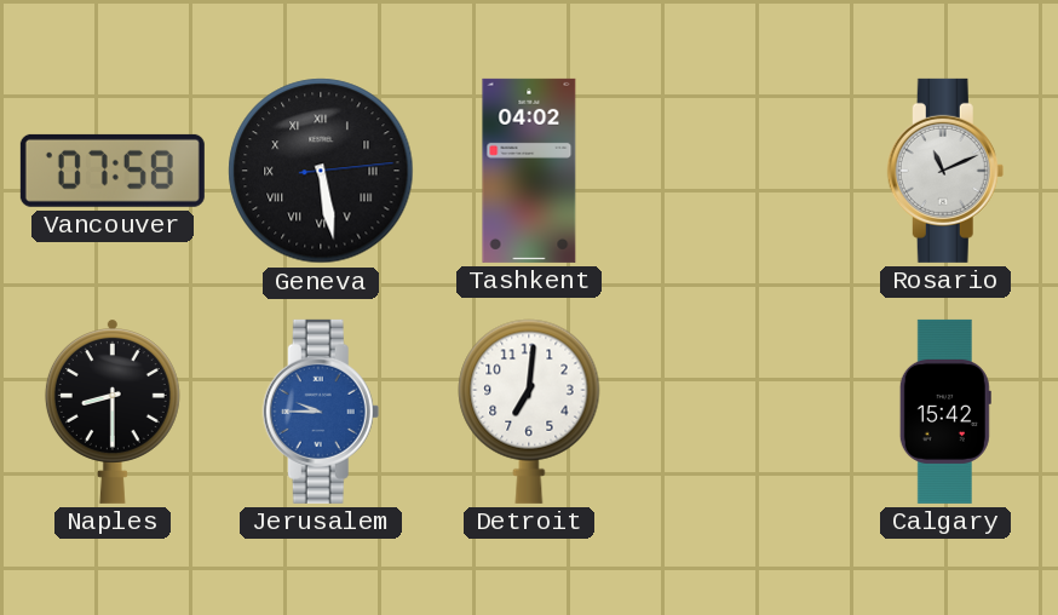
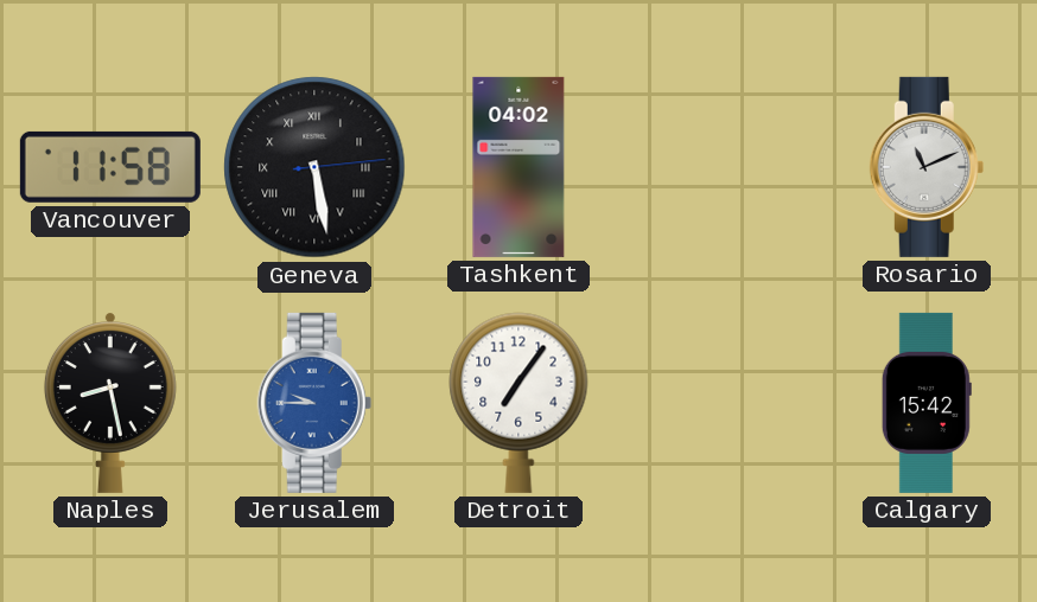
Vancouver: 07:58 -> 11:58
Naples: 8:30 -> 8:28
Detroit: 7:01 -> 7:06
